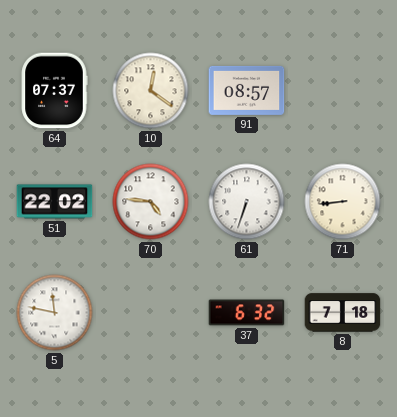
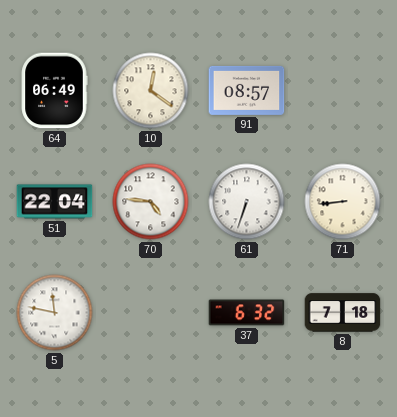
64: 07:37 -> 06:49
51: 22:02 -> 22:04
